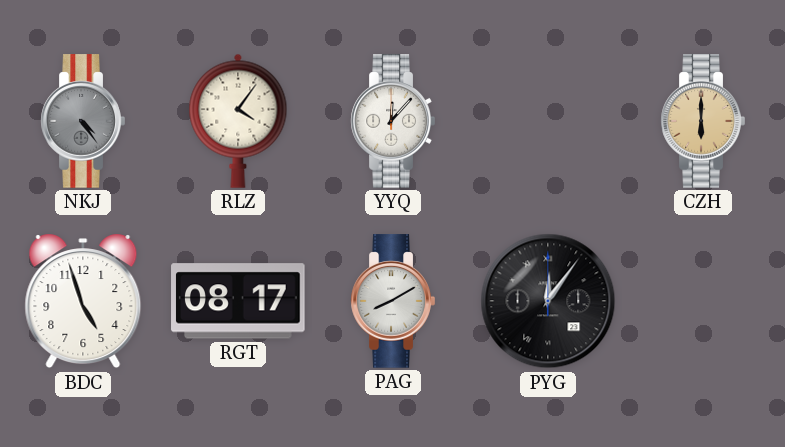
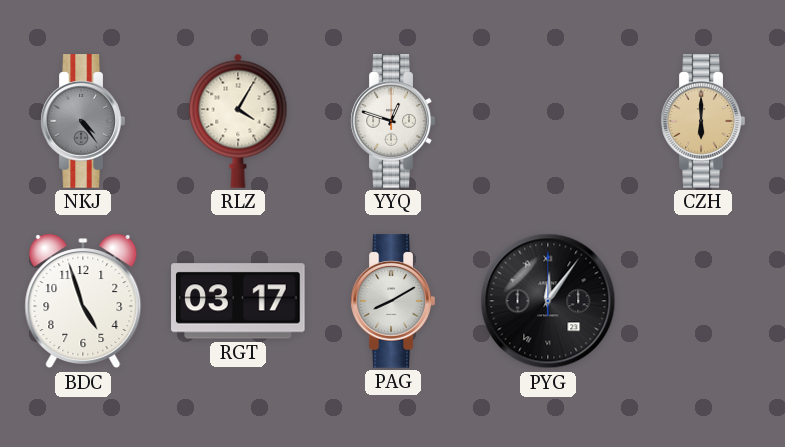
RLZ: 4:06 -> 4:05
YYQ: 12:07 -> 12:48
RGT: 08:17 -> 03:17
